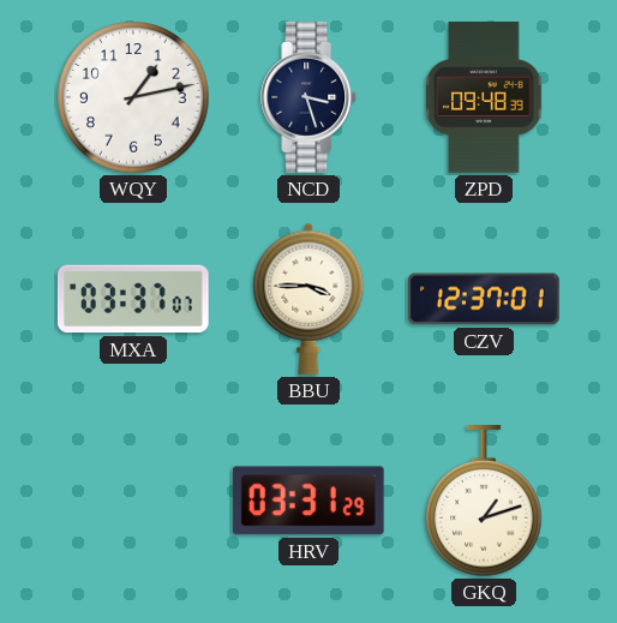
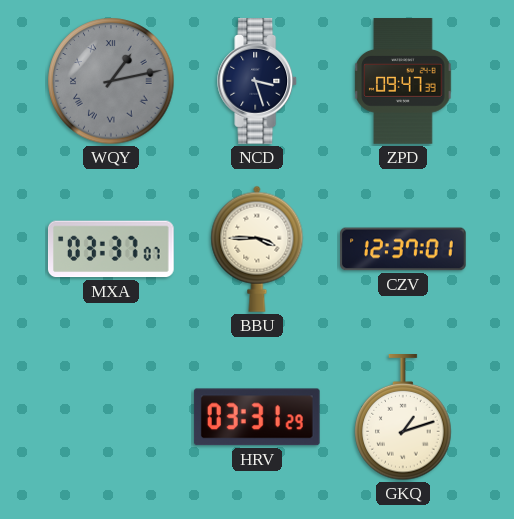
WQY dial: white -> grey
WQY numerals: Arabic -> Roman
ZPD: 09:48 -> 09:47
